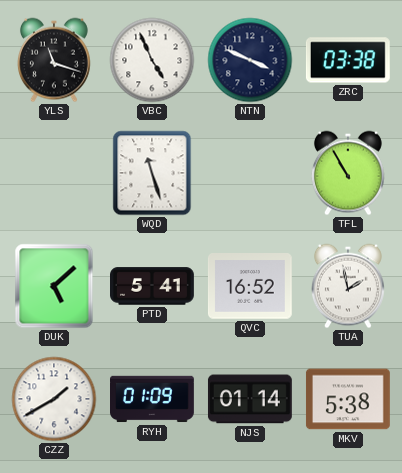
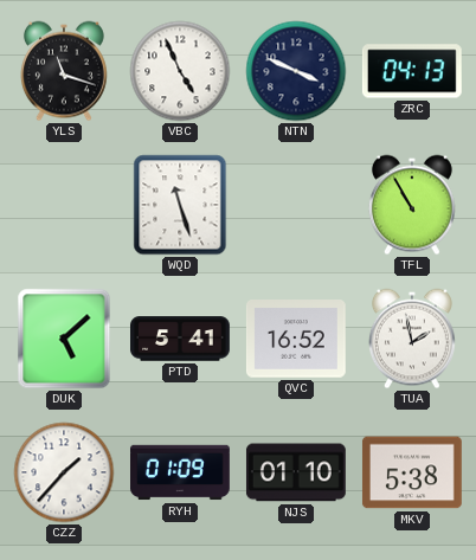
ZRC: 03:38 -> 04:13
CZZ: 1:40 -> 1:37
NJS: 01:14 -> 01:10
